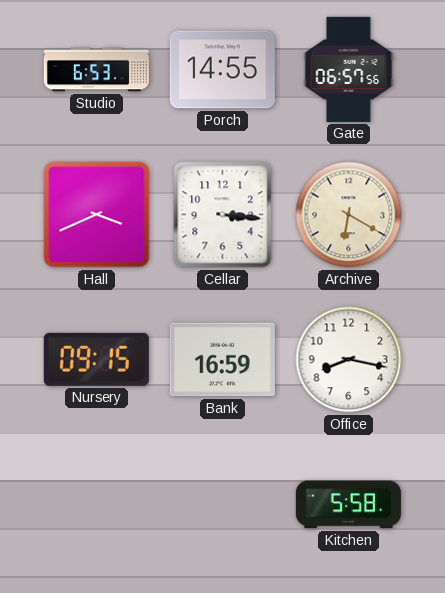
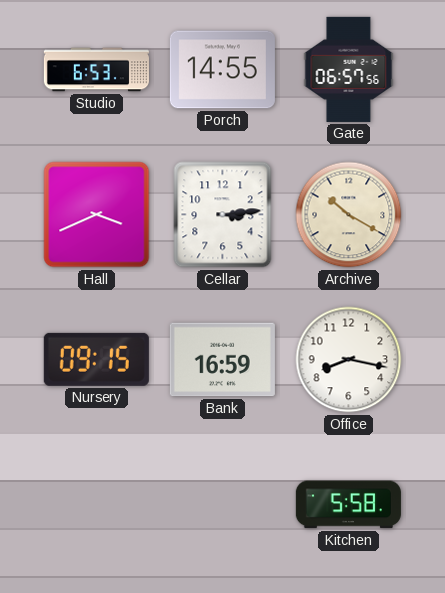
Cellar: 3:16 -> 3:14
Archive: 6:20 -> 10:20
